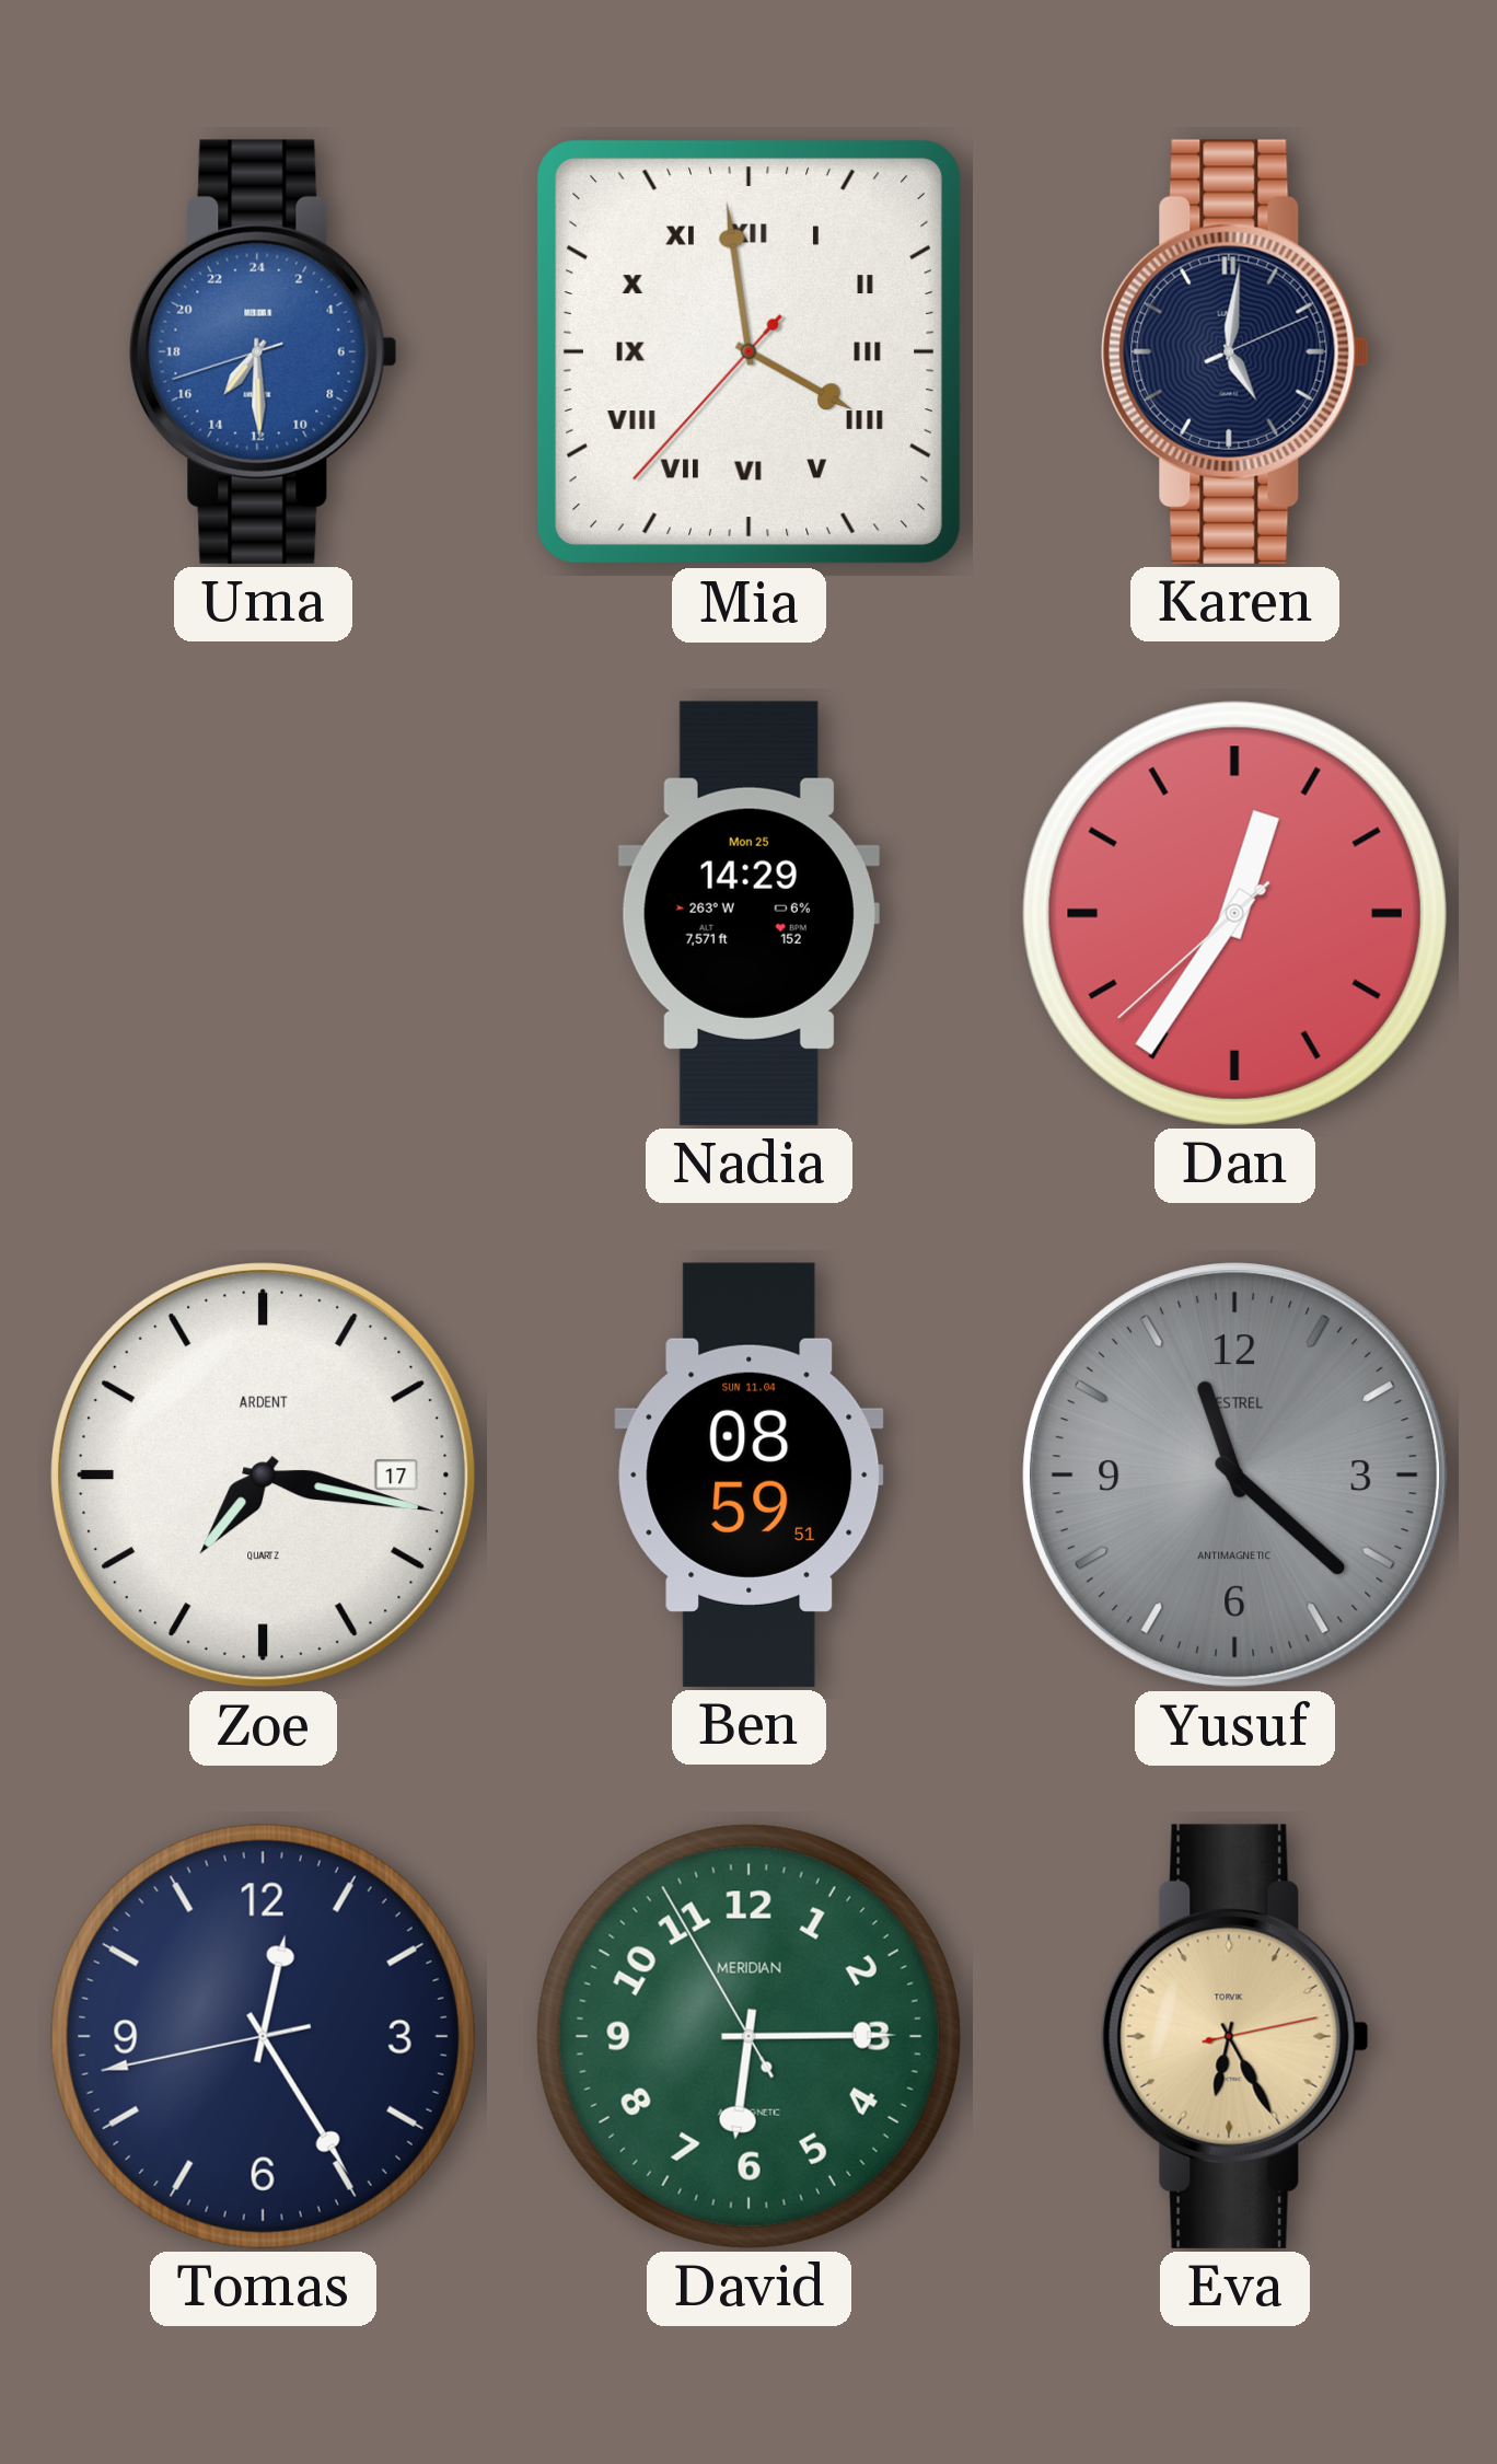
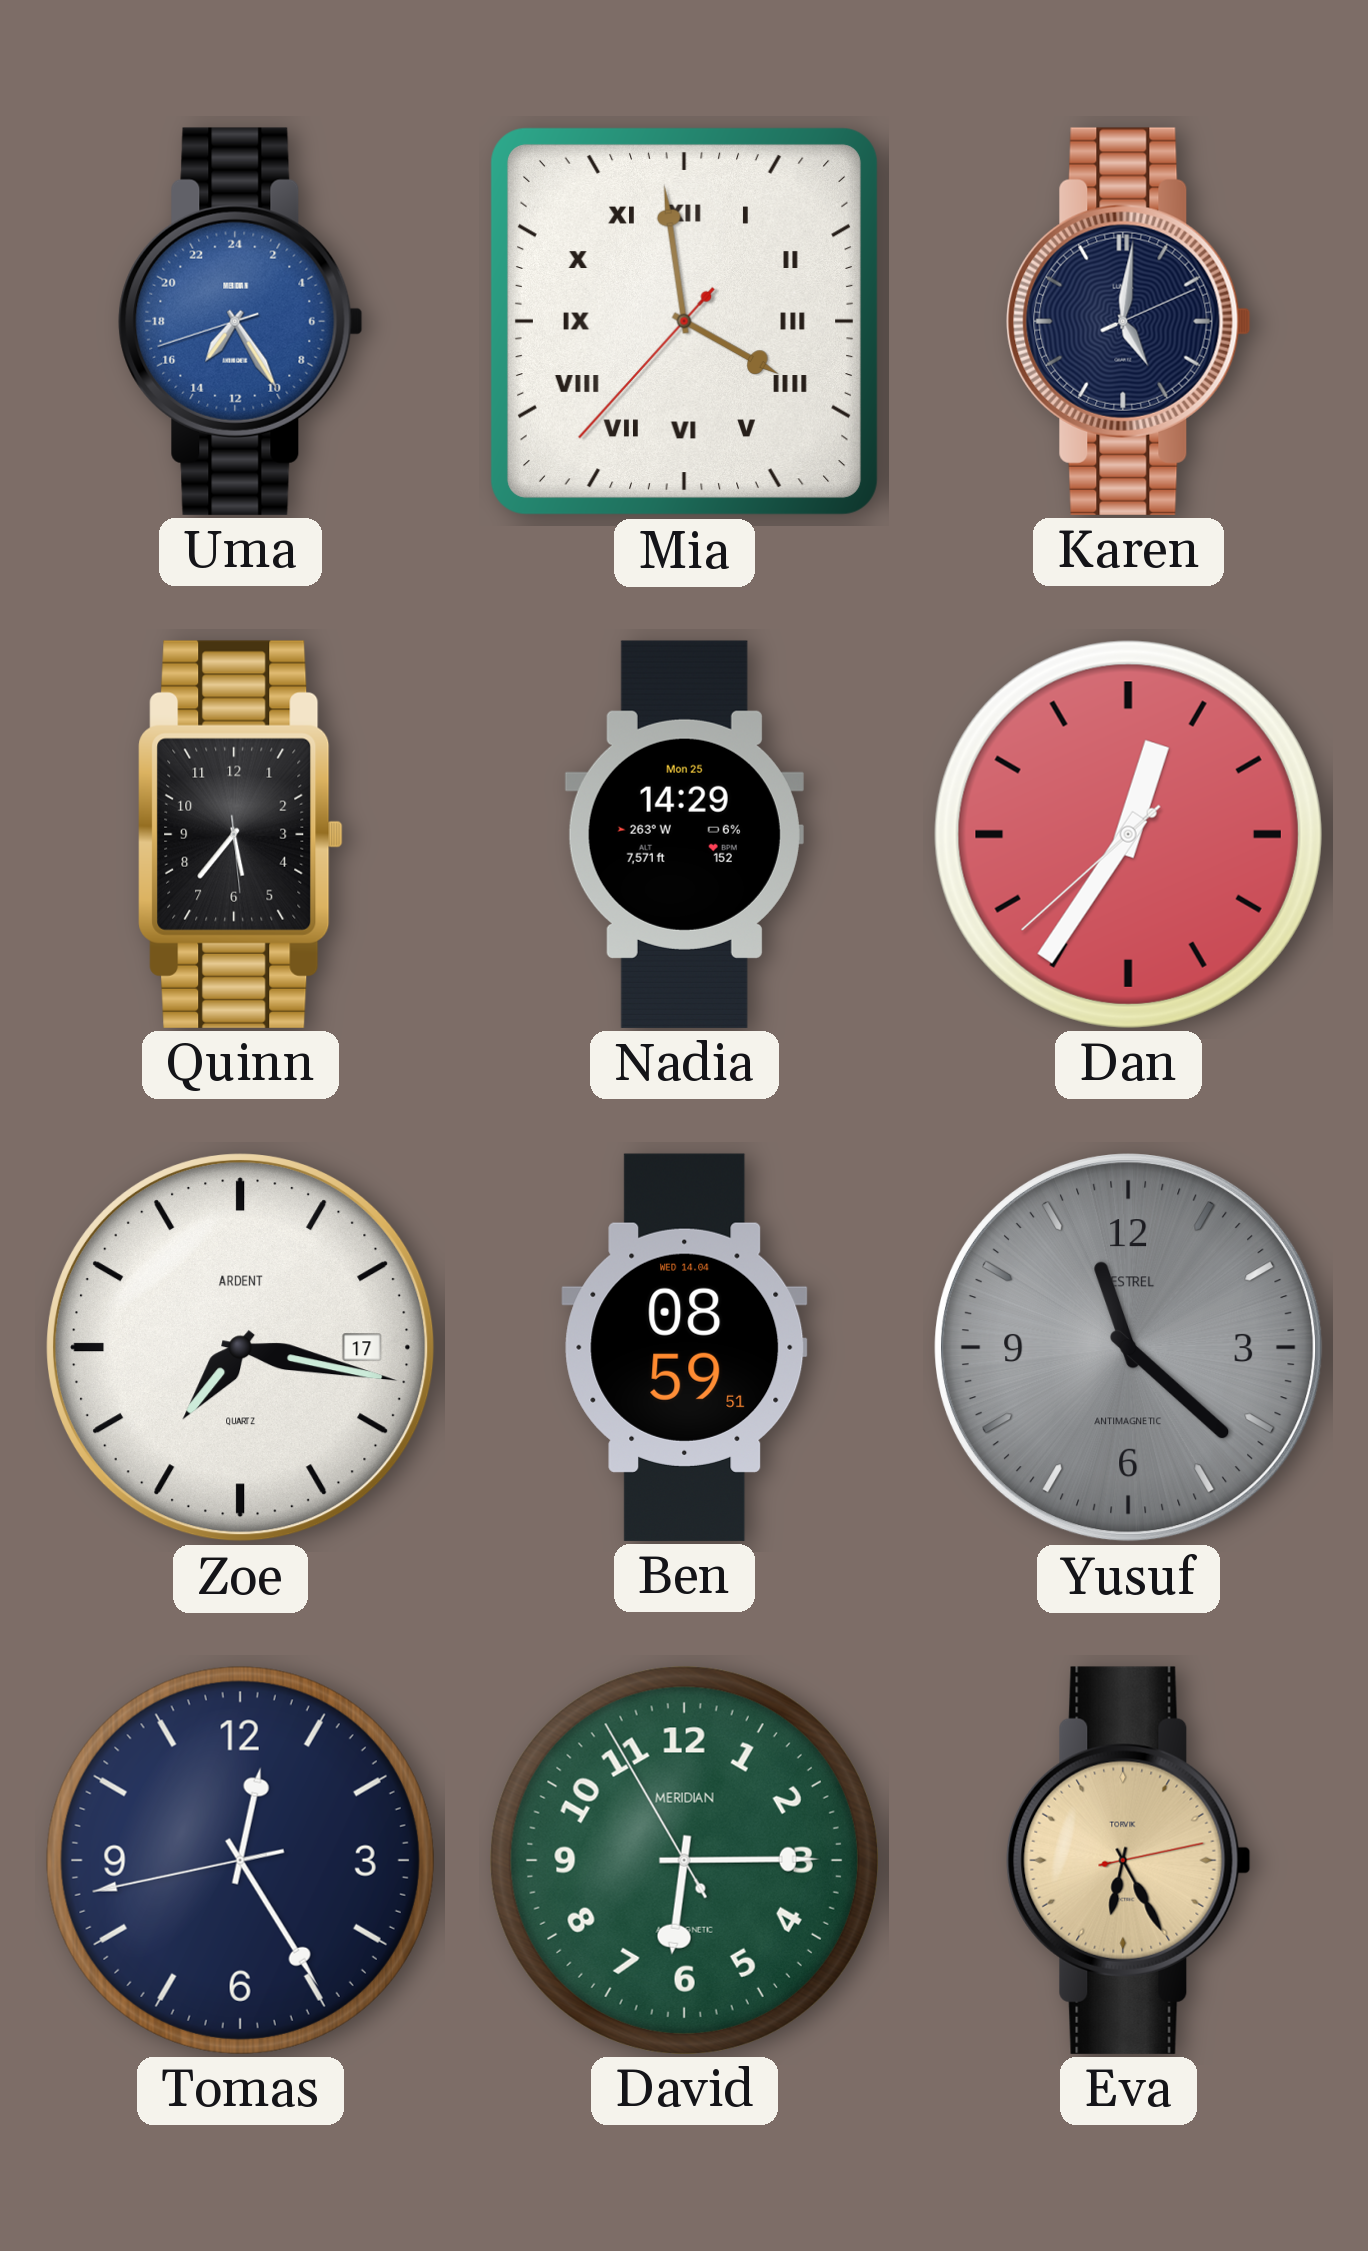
Uma: 14:29 -> 14:24
Quinn: none -> 5:36
Ben date: SUN 11.04 -> WED 14.04
